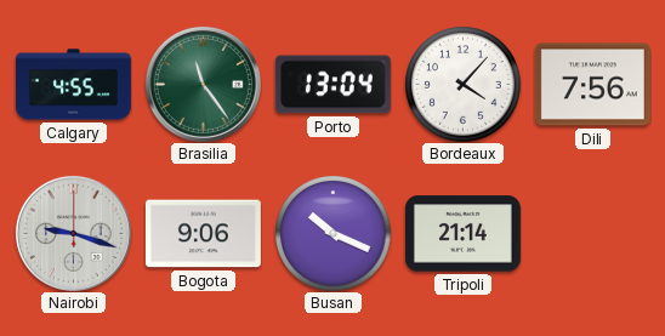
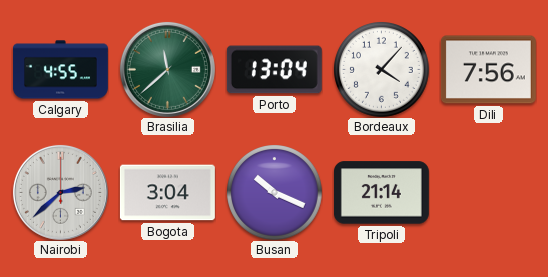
Brasilia: 11:24 -> 11:38
Nairobi: 9:18 -> 2:38
Bogota: 9:06 -> 3:04
